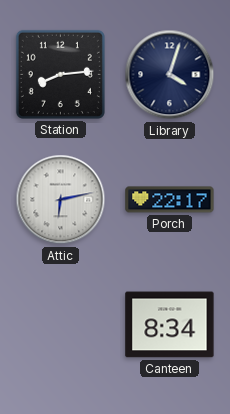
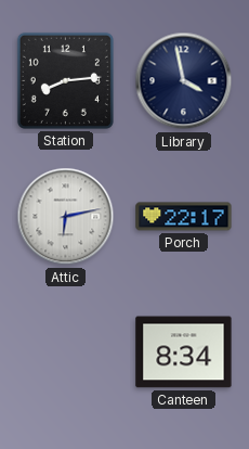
Library: 4:03 -> 3:58
